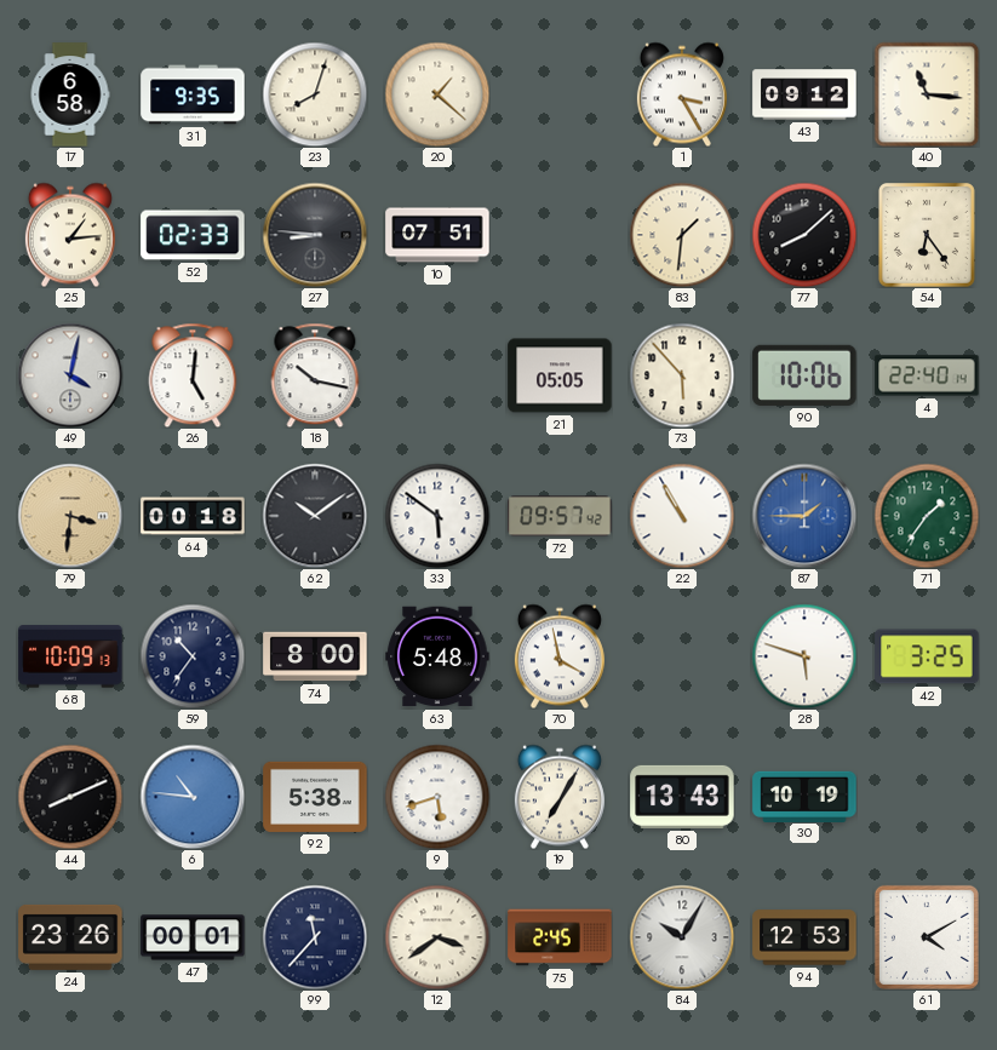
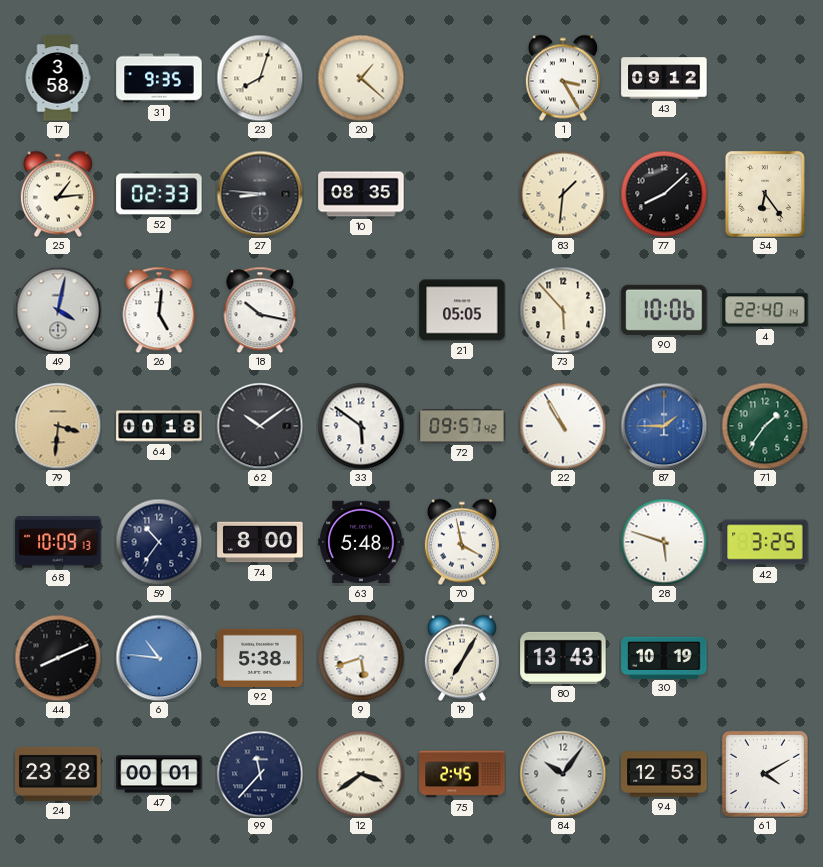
17: 6:58 -> 3:58
40: 11:16 -> none
10: 07:51 -> 08:35
24: 23:26 -> 23:28
84: 10:05 -> 10:06
